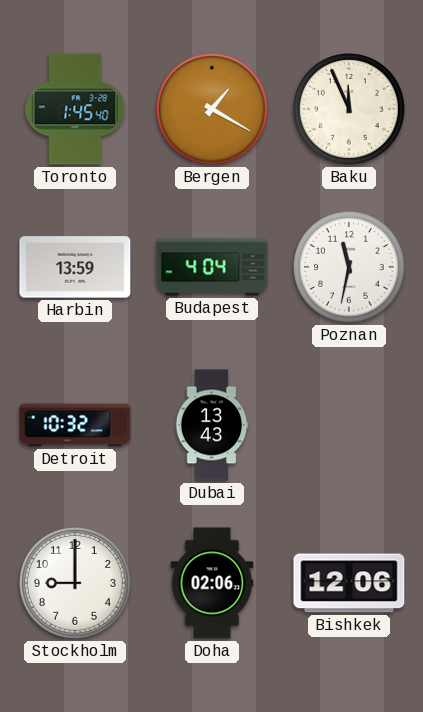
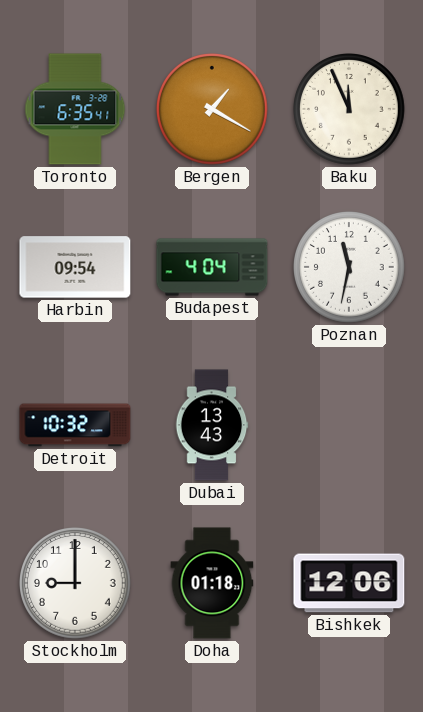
Toronto: 1:45 -> 6:35
Harbin: 13:59 -> 09:54
Doha: 02:06 -> 01:18
